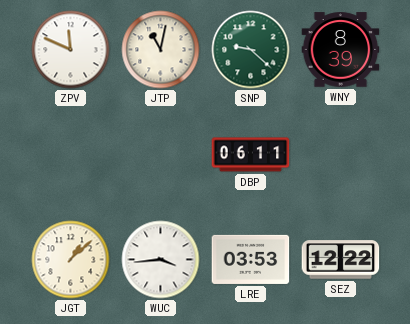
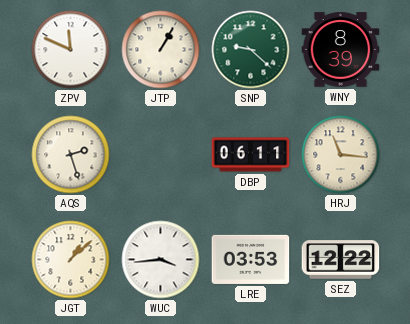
JTP: 11:02 -> 1:05
AQS: none -> 2:27
HRJ: none -> 11:16
